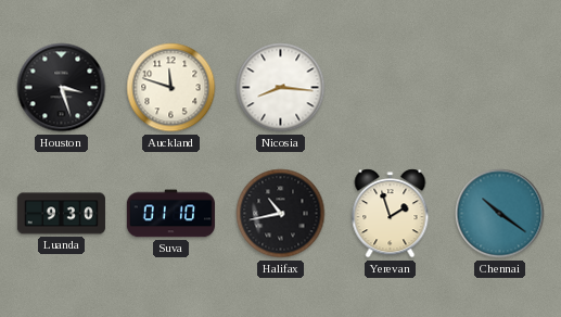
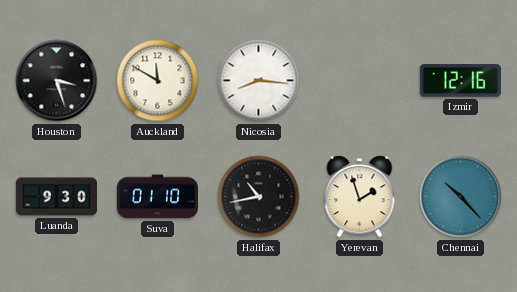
Auckland: 11:48 -> 11:50
Izmir: none -> 12:16
Chennai: 10:21 -> 10:23
